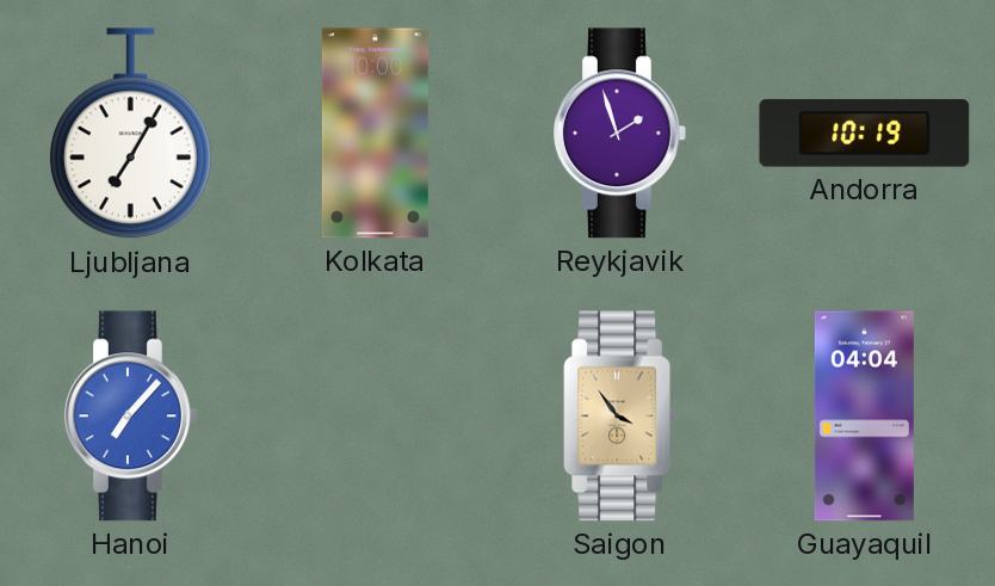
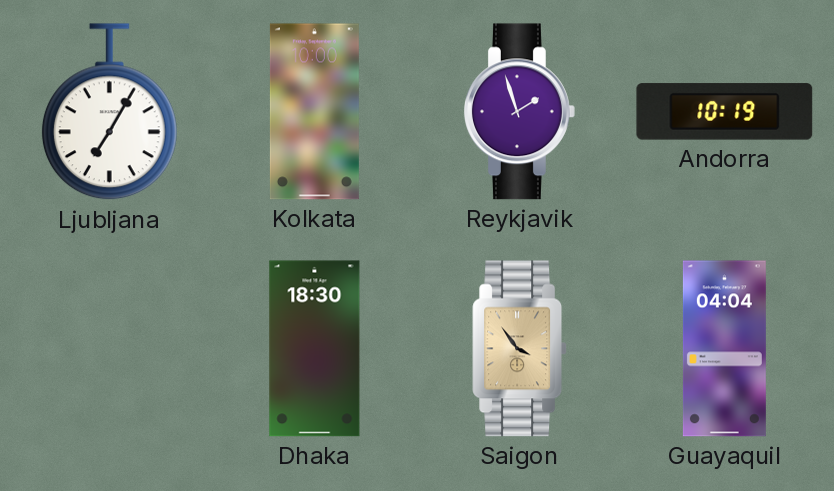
Hanoi: 7:07 -> none
Dhaka: none -> 18:30
